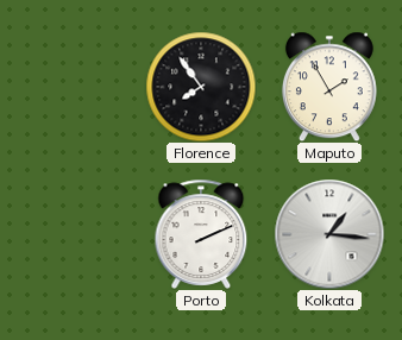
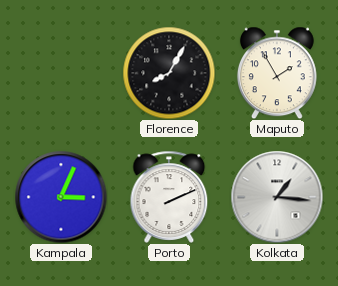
Florence: 7:54 -> 8:05
Kampala: none -> 3:04
